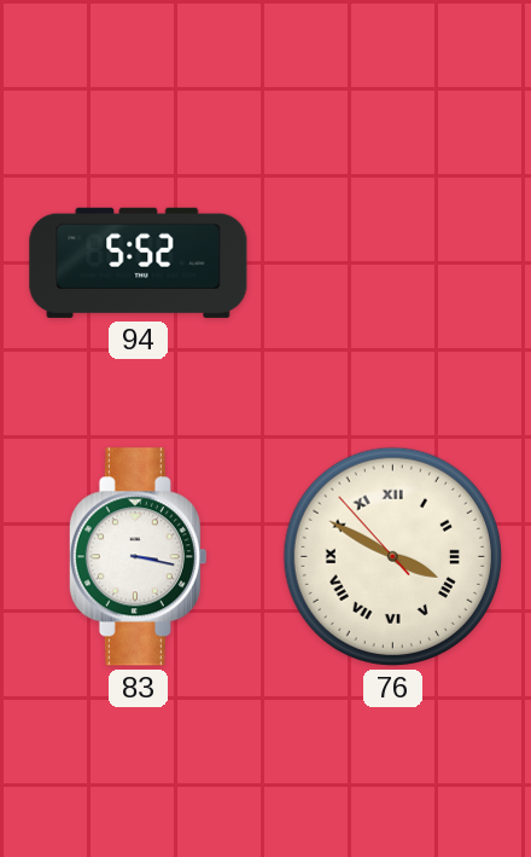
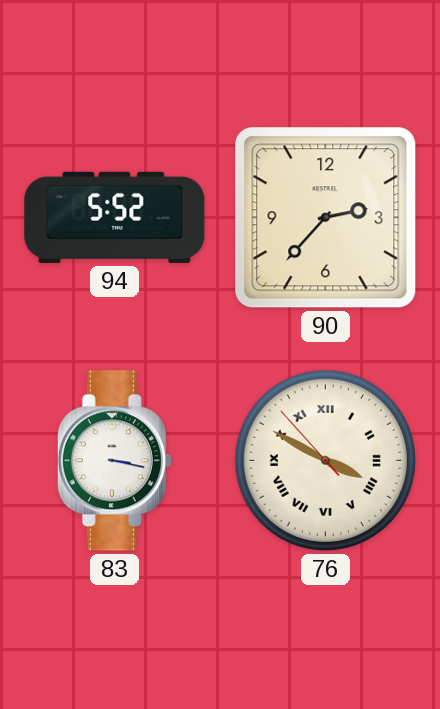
90: none -> 2:37
